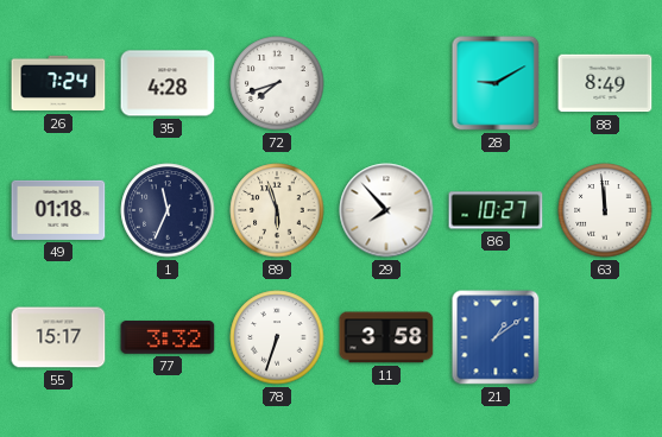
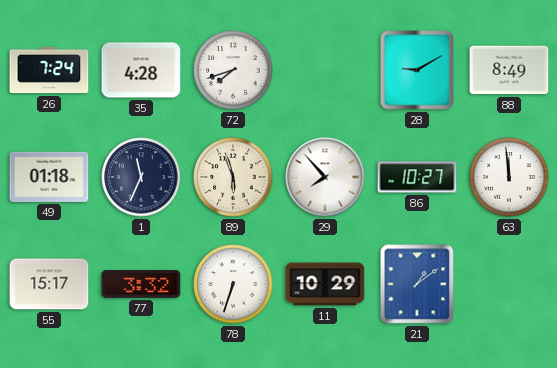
11: 3:58 -> 10:29
